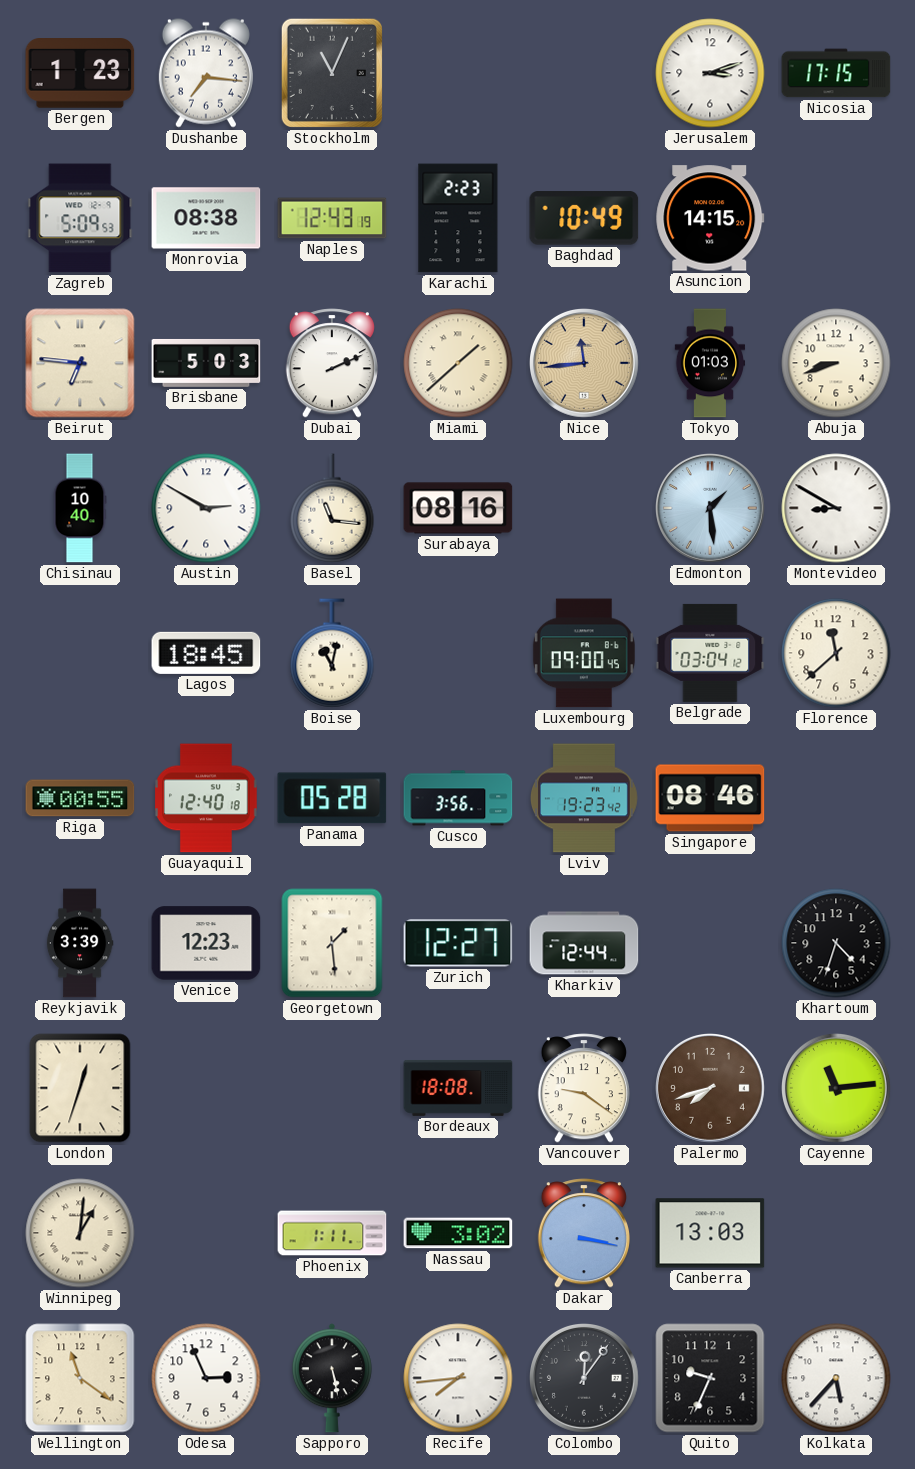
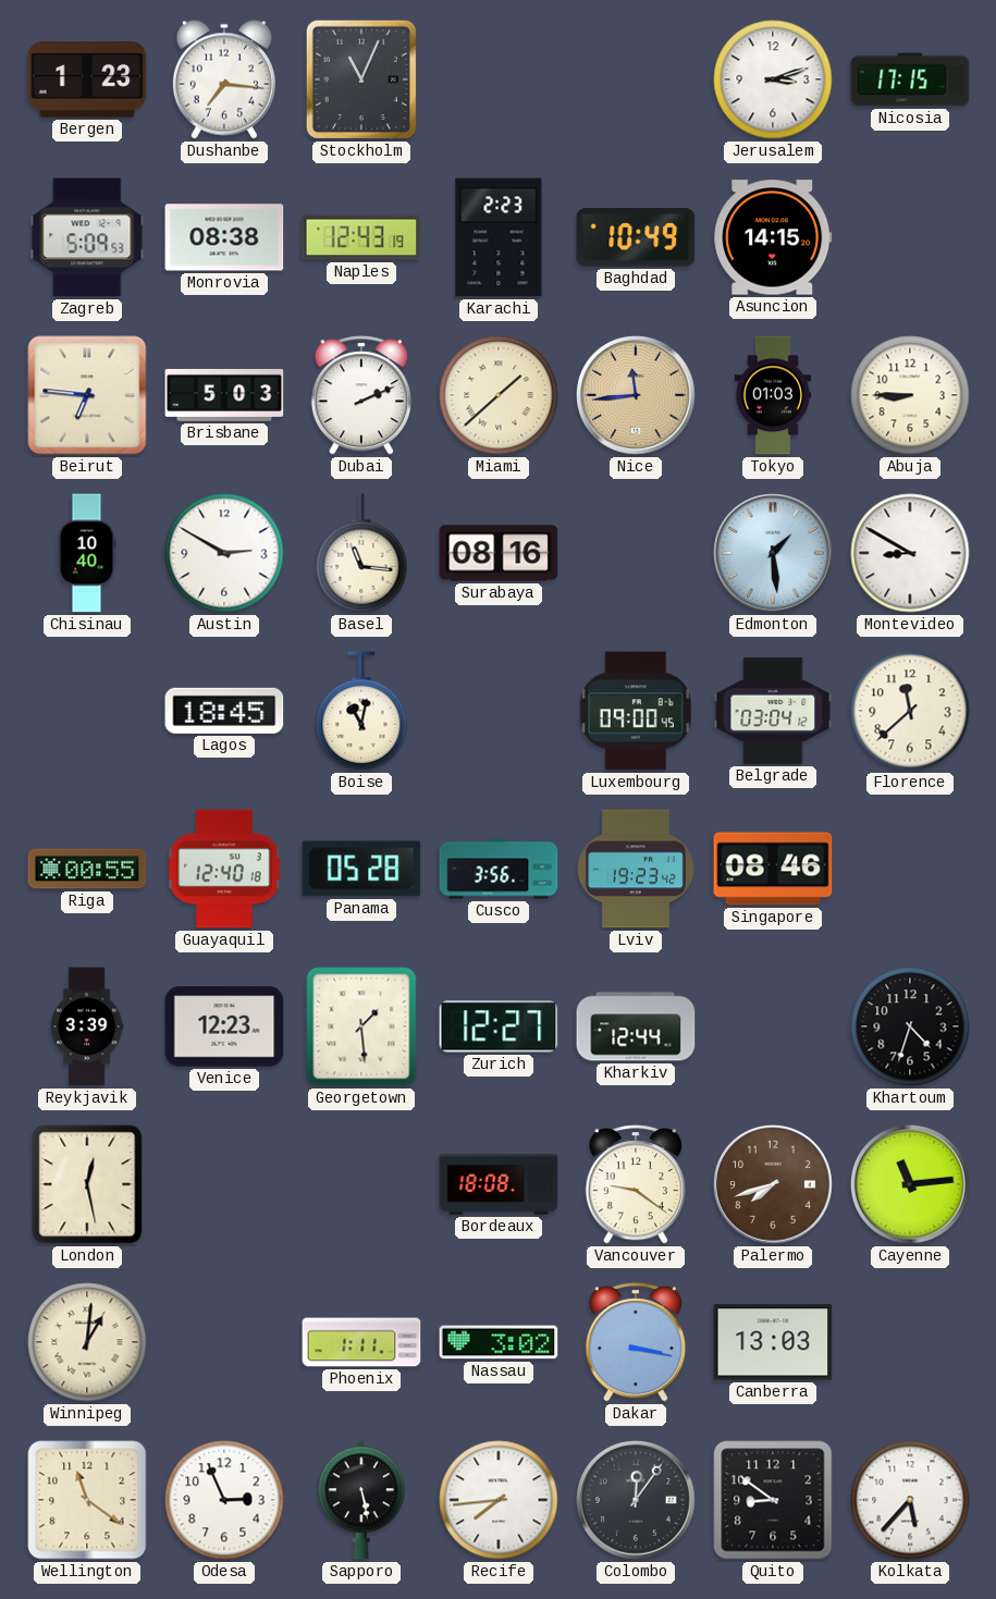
Abuja: 8:42 -> 8:45
London: 12:33 -> 12:28
Quito: 9:34 -> 8:51
